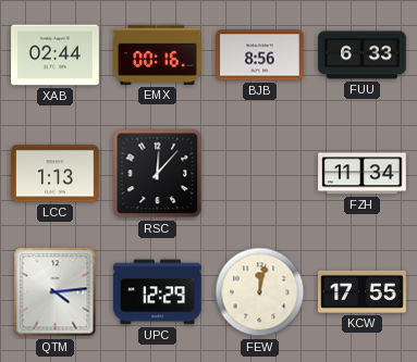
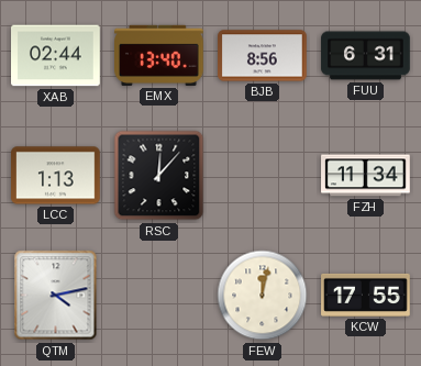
EMX: 00:16 -> 13:40
FUU: 6:33 -> 6:31
QTM: 4:14 -> 4:13
UPC: 12:29 -> none
